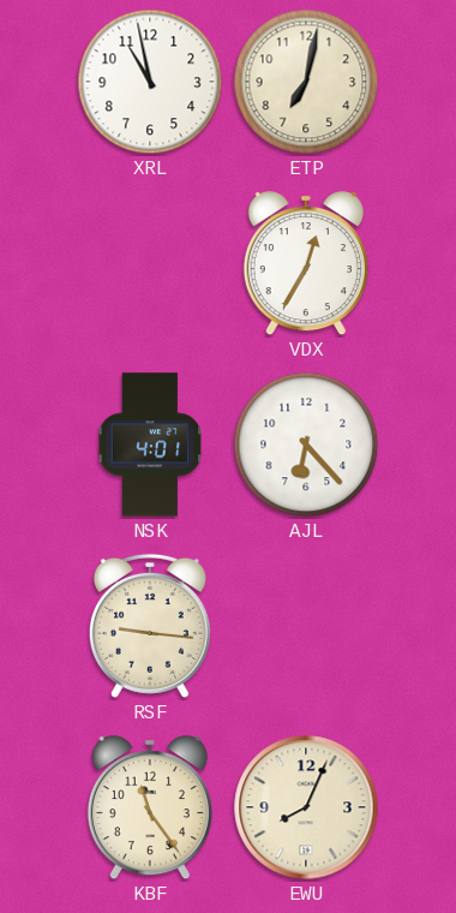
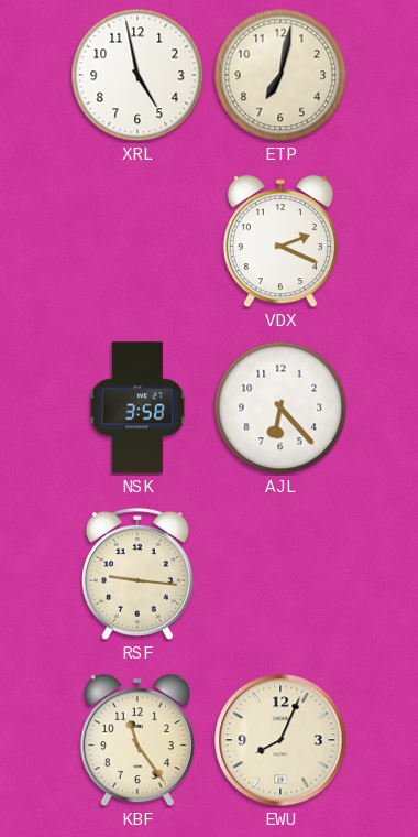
XRL: 10:58 -> 4:58
VDX: 12:35 -> 2:19
NSK: 4:01 -> 3:58
